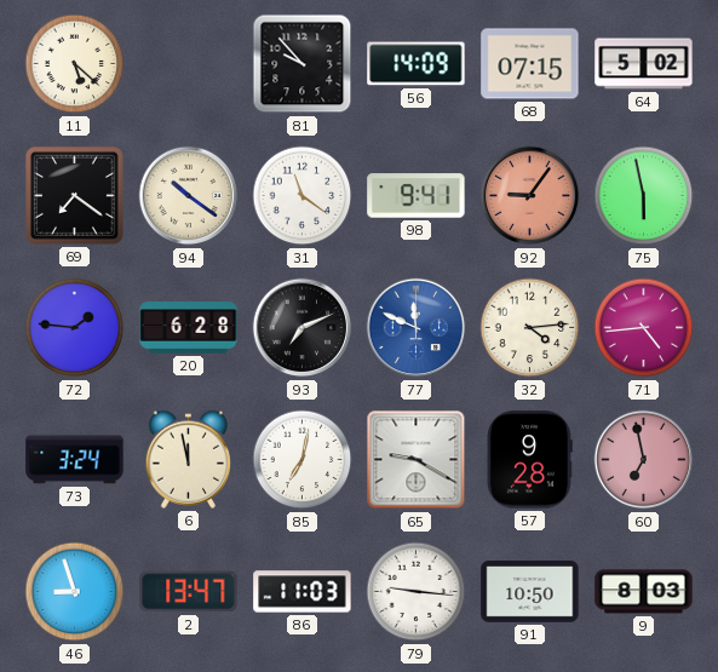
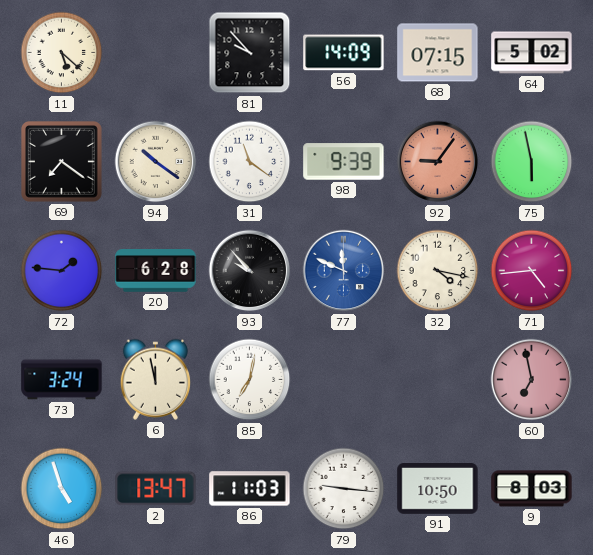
98: 9:41 -> 9:39
93: 7:11 -> 9:53
32: 4:14 -> 4:17
65: 9:20 -> none
57: 9:28 -> none
46: 8:57 -> 4:57
